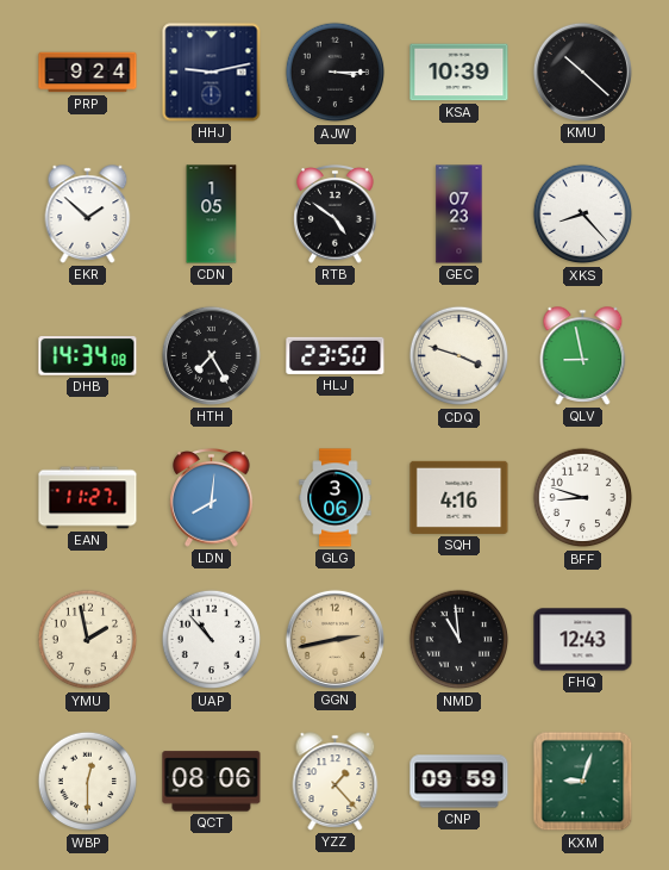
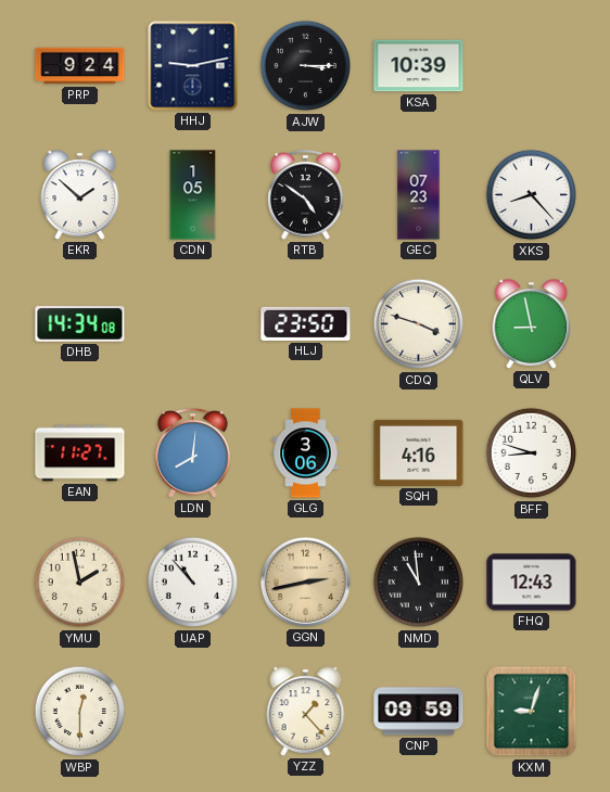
KMU: 10:22 -> none
HTH: 7:25 -> none
QCT: 08:06 -> none
